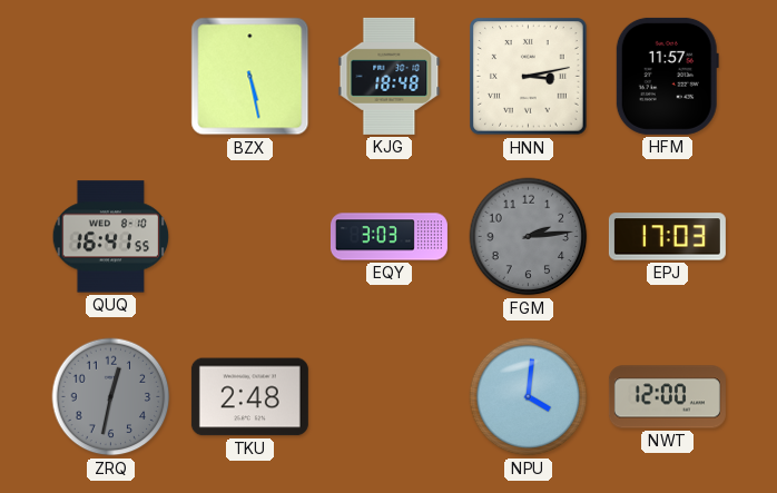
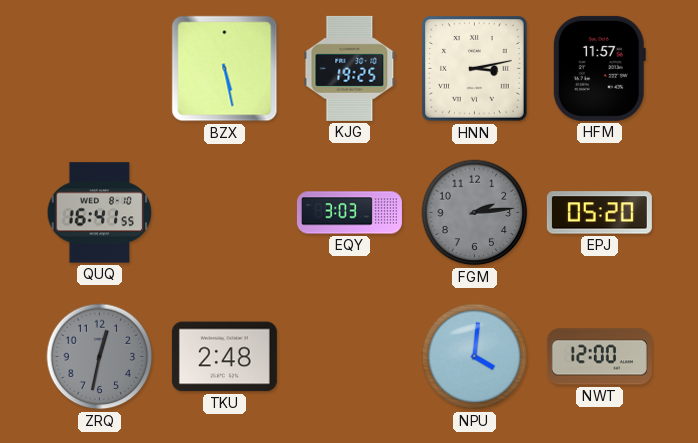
KJG: 18:48 -> 19:25
EPJ: 17:03 -> 05:20
